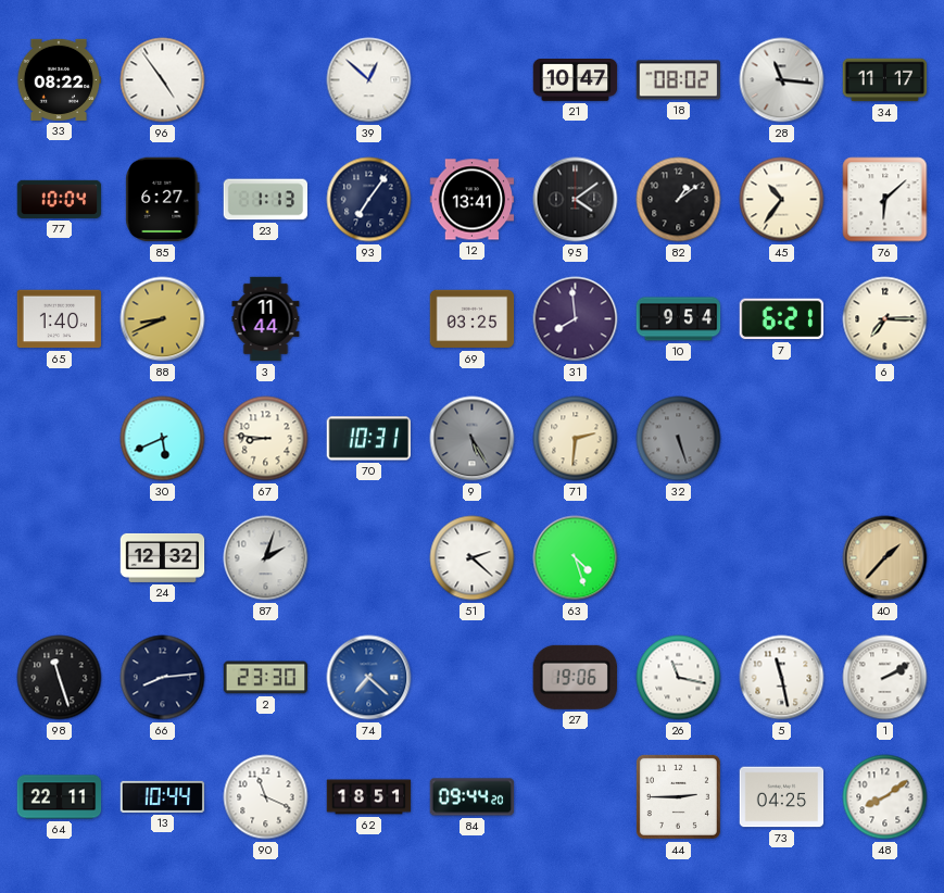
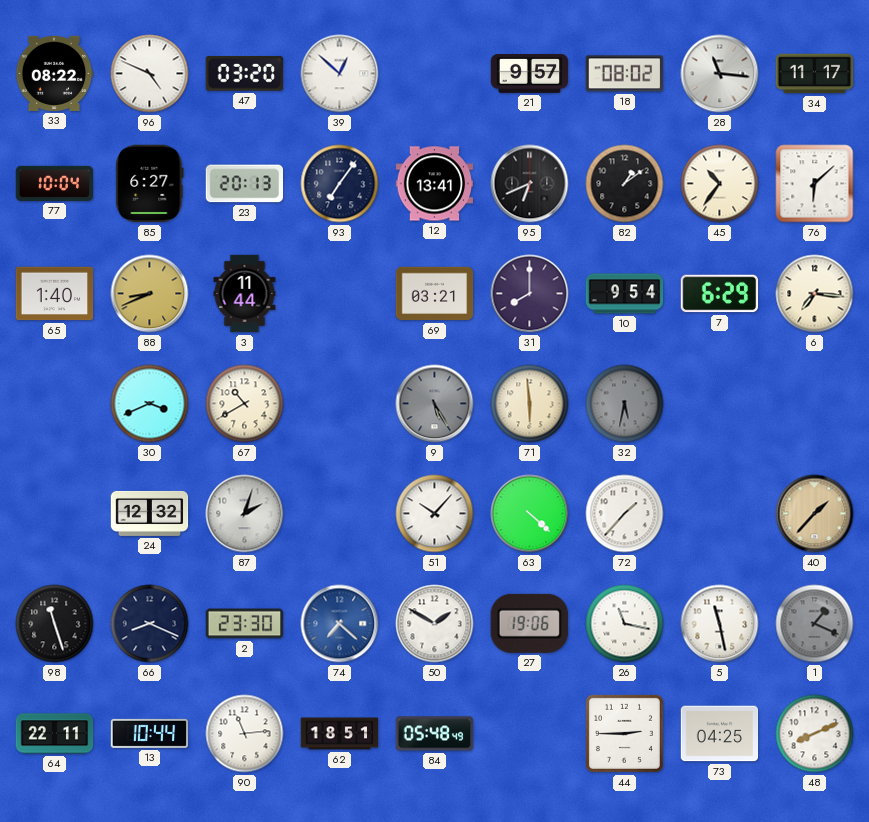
96: 4:54 -> 4:49
47: none -> 03:20
21: 10:47 -> 9:57
23: 1:13 -> 20:13
95: 4:09 -> 6:41
69: 03:25 -> 03:21
31: 7:59 -> 8:00
7: 6:21 -> 6:29
6: 7:15 -> 7:16
30: 5:41 -> 3:41
67: 8:46 -> 10:40
70: 10:31 -> none
71: 2:31 -> 5:59
32: 5:27 -> 5:32
51: 2:22 -> 10:07
63: 4:27 -> 4:22
72: none -> 1:37
66: 8:14 -> 8:19
50: none -> 1:50
1: 2:10 -> 1:19
1 dial: white -> grey
90: 11:19 -> 11:14
84: 09:44 -> 05:48
48: 8:09 -> 8:11
